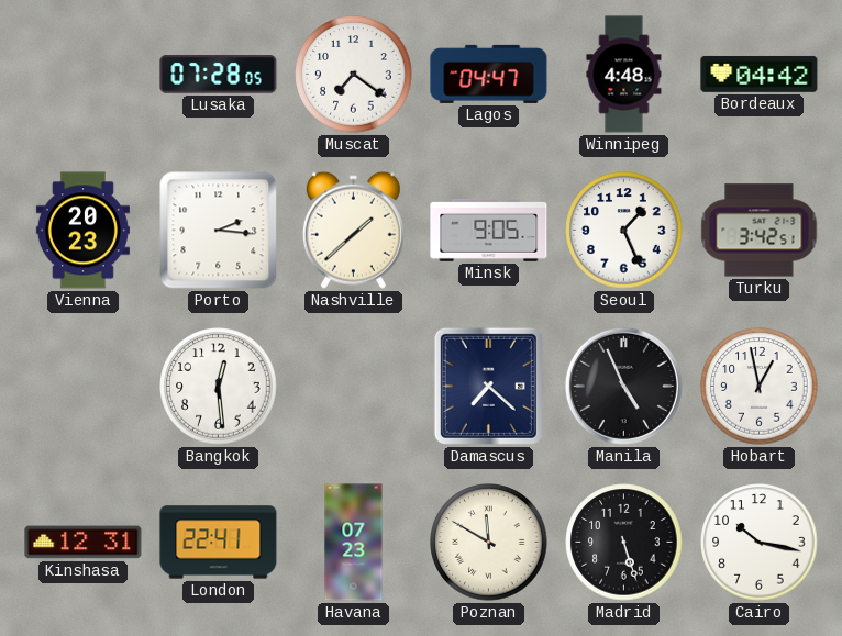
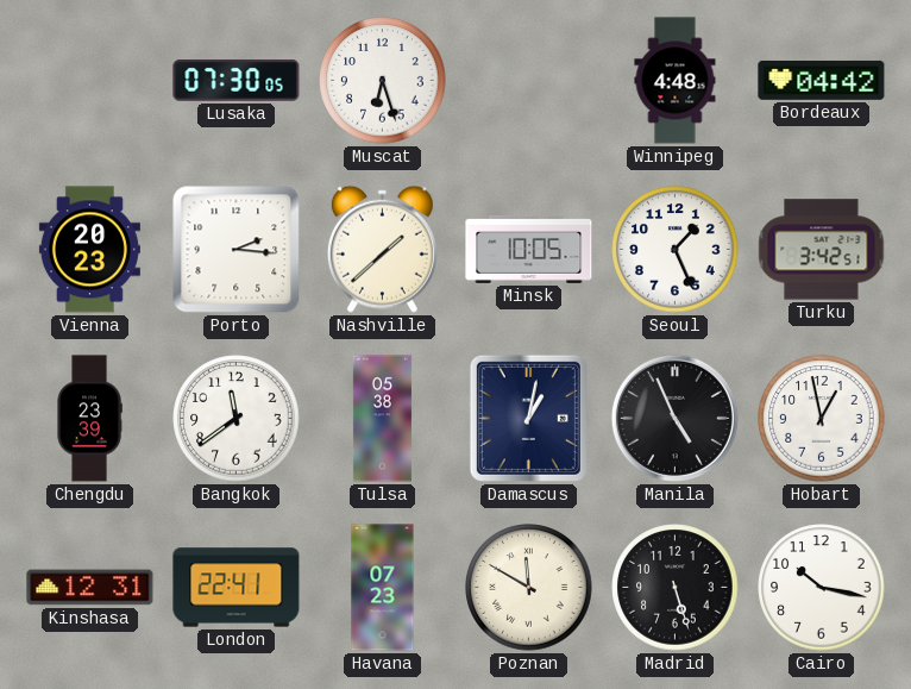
Lusaka: 07:28 -> 07:30
Muscat: 7:21 -> 6:27
Lagos: 04:47 -> none
Minsk: 9:05 -> 10:05
Chengdu: none -> 23:39
Bangkok: 12:29 -> 11:39
Tulsa: none -> 05:38
Damascus: 7:22 -> 1:02
